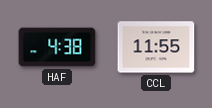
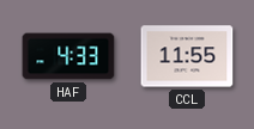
HAF: 4:38 -> 4:33
